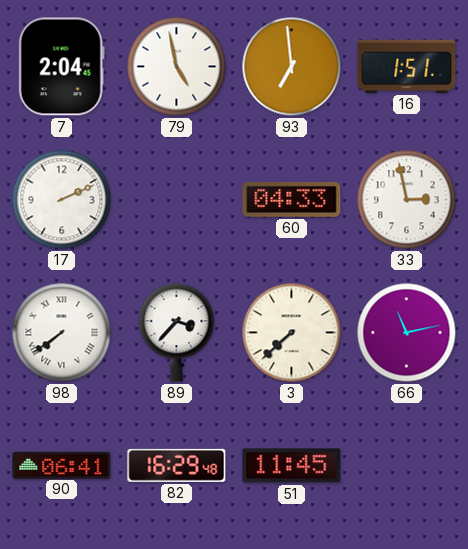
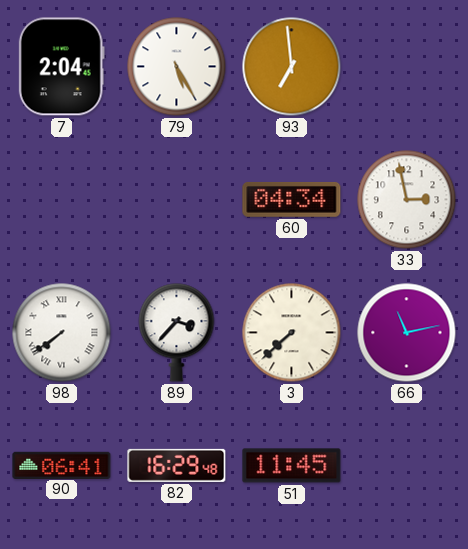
79: 4:58 -> 5:25
16: 1:51 -> none
17: 2:11 -> none
60: 04:33 -> 04:34
